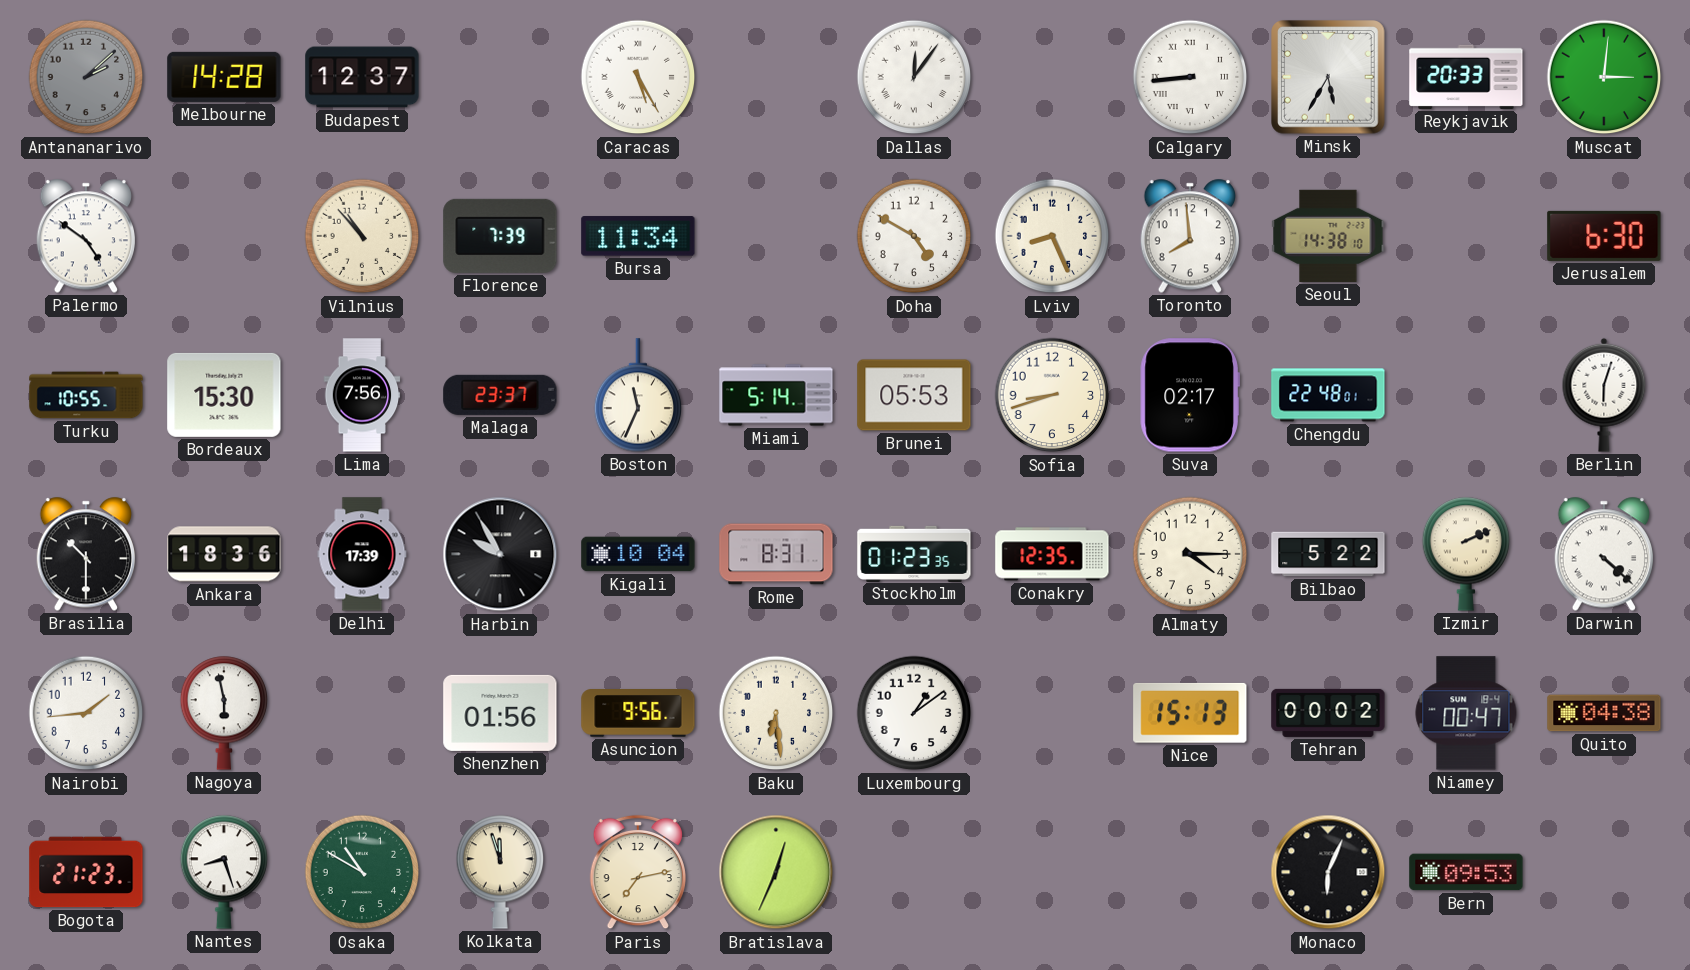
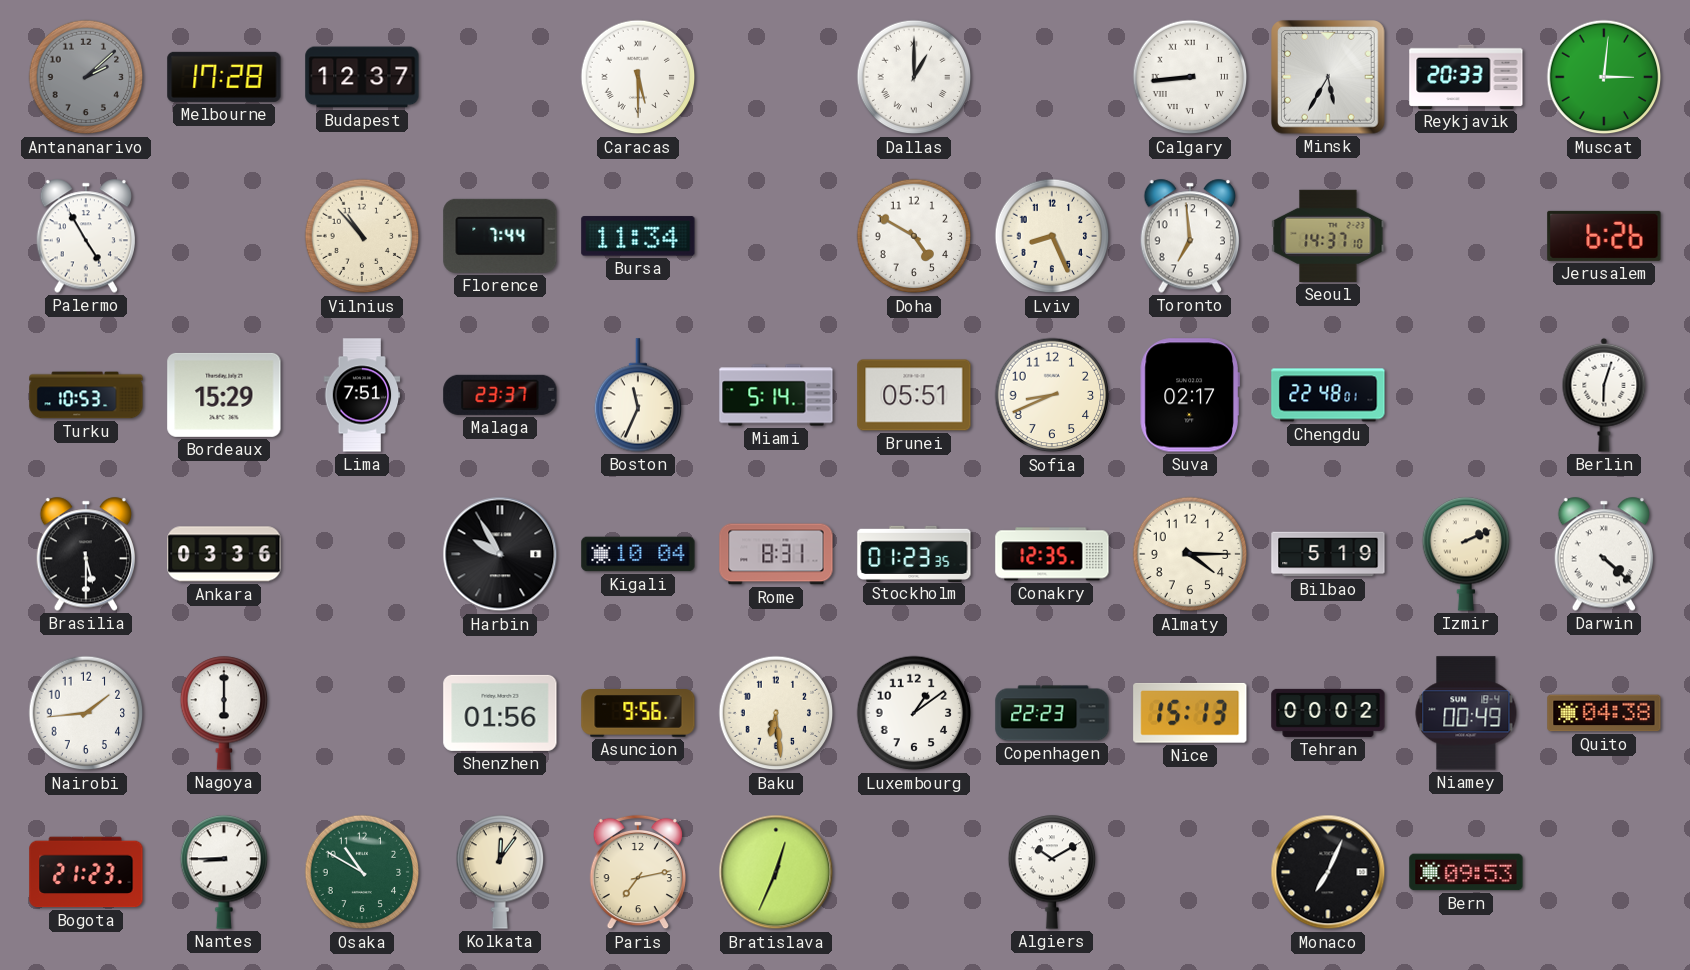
Melbourne: 14:28 -> 17:28
Caracas: 5:25 -> 5:30
Dallas: 12:06 -> 1:00
Palermo: 4:51 -> 4:55
Florence: 7:39 -> 7:44
Toronto: 7:59 -> 6:59
Seoul: 14:38 -> 14:37
Jerusalem: 6:30 -> 6:26
Turku: 10:55 -> 10:53
Bordeaux: 15:30 -> 15:29
Lima: 7:56 -> 7:51
Brunei: 05:53 -> 05:51
Sofia: 8:42 -> 8:41
Brasilia: 10:30 -> 5:30
Ankara: 18:36 -> 03:36
Delhi: 17:39 -> none
Bilbao: 5:22 -> 5:19
Nagoya: 5:58 -> 6:00
Copenhagen: none -> 22:23
Niamey: 00:47 -> 00:49
Nantes: 8:27 -> 8:45
Kolkata: 11:57 -> 12:06
Algiers: none -> 10:10
Monaco: 6:04 -> 7:04
